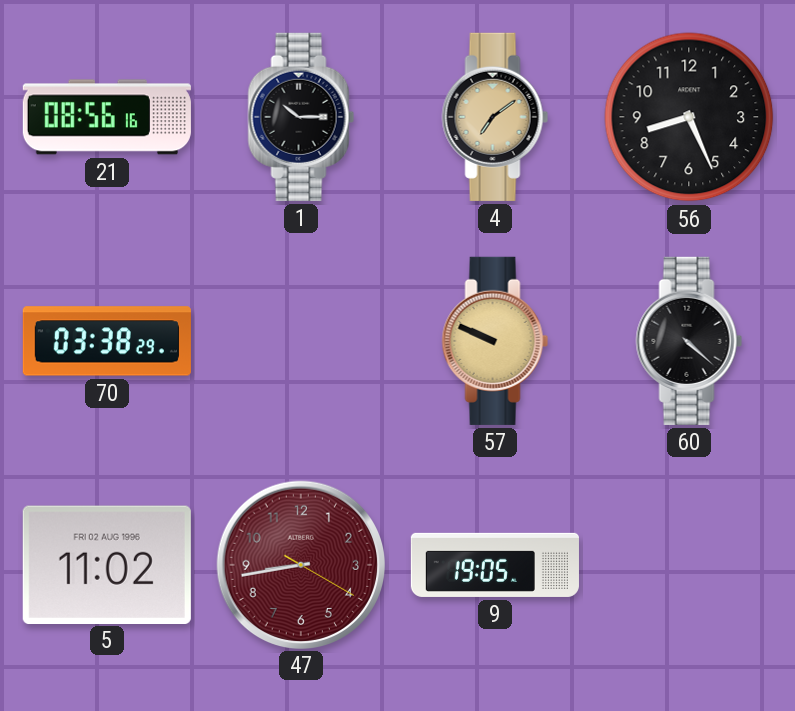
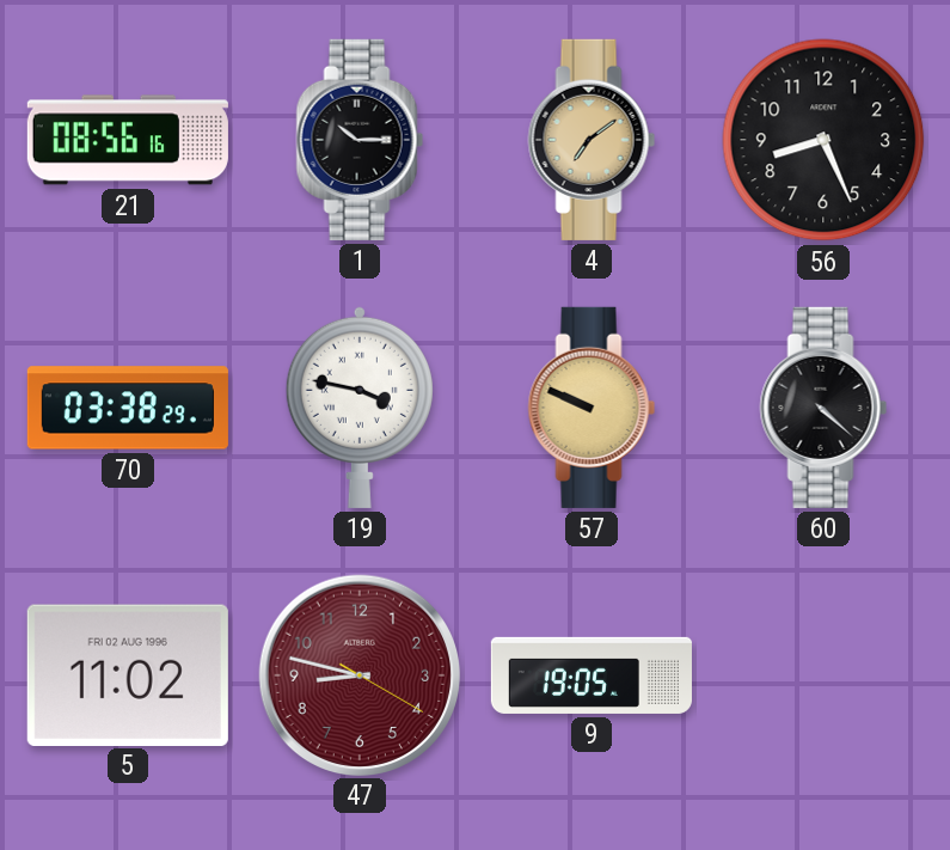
19: none -> 3:47
47: 8:43 -> 8:47
